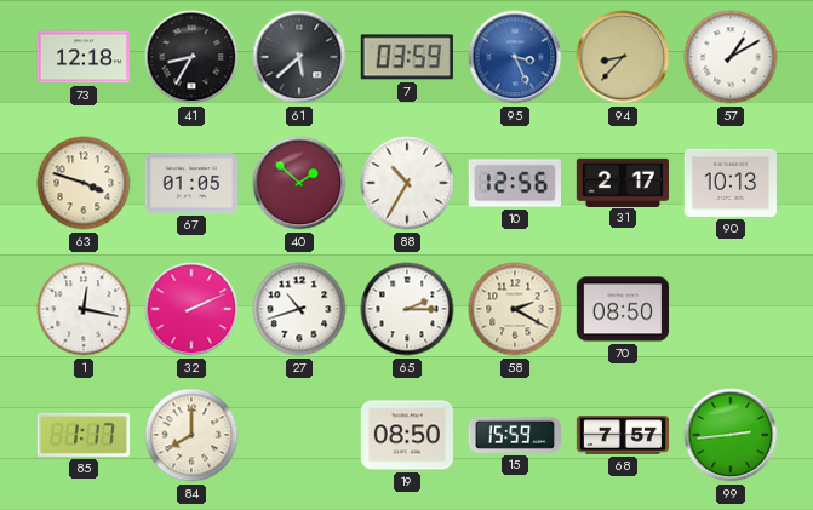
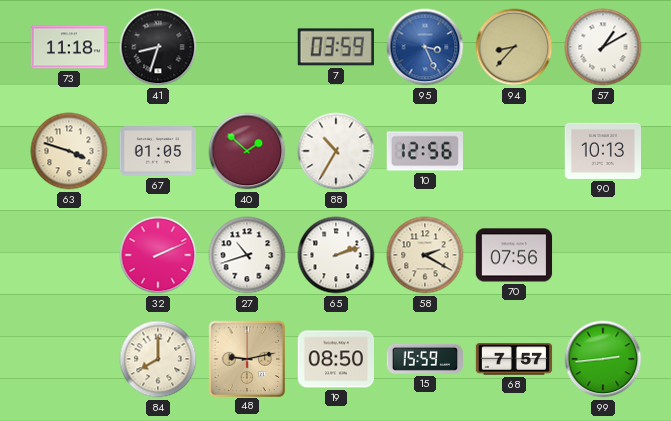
73: 12:18 -> 11:18
41: 8:35 -> 8:33
61: 5:38 -> none
31: 2:17 -> none
1: 12:17 -> none
65: 2:15 -> 2:12
70: 08:50 -> 07:56
85: 1:17 -> none
48: none -> 9:13
